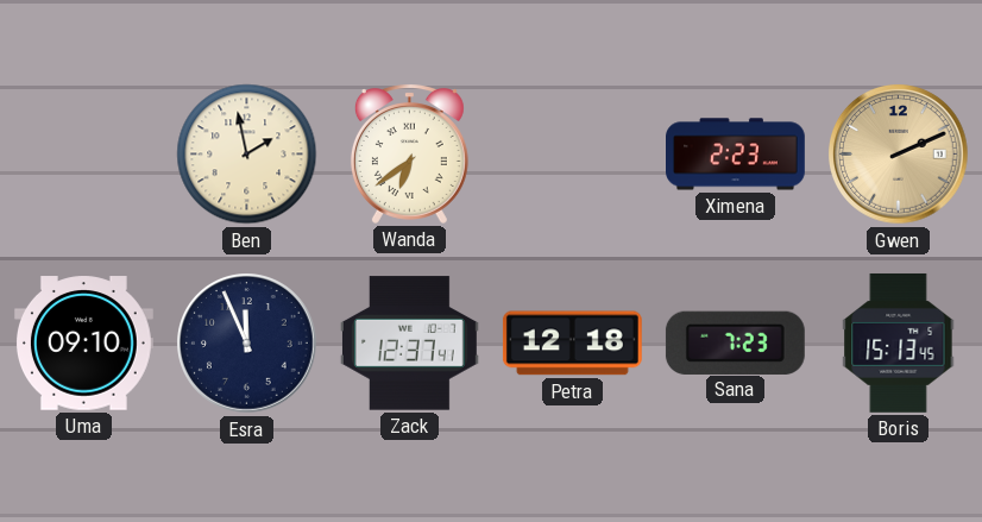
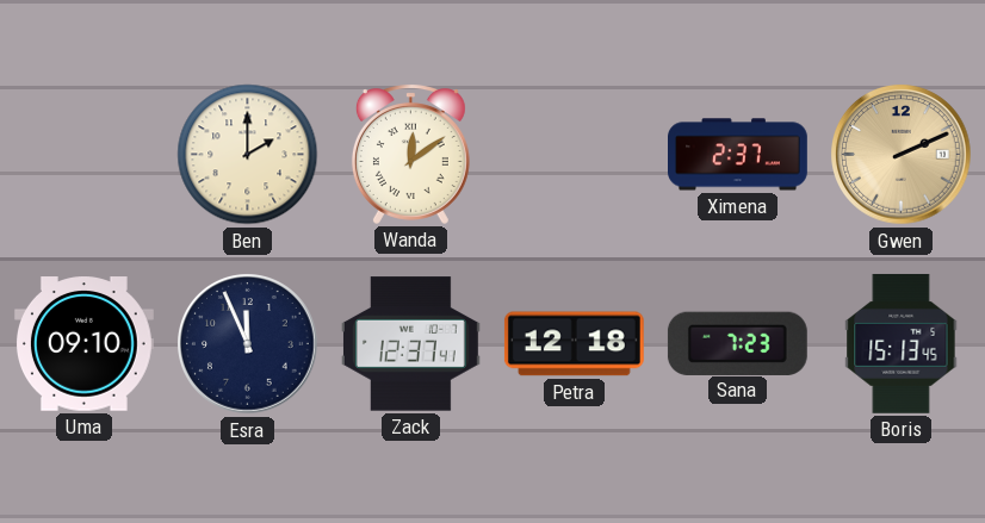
Ben: 1:58 -> 2:00
Wanda: 6:39 -> 12:09
Ximena: 2:23 -> 2:37
